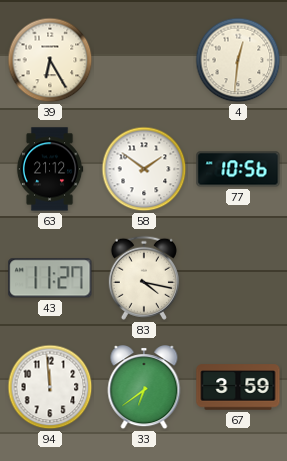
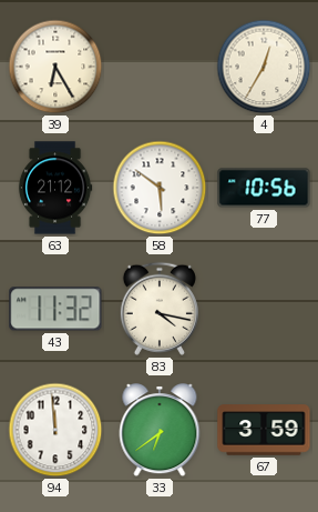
4: 12:31 -> 12:35
58: 1:51 -> 5:51
43: 11:27 -> 11:32
